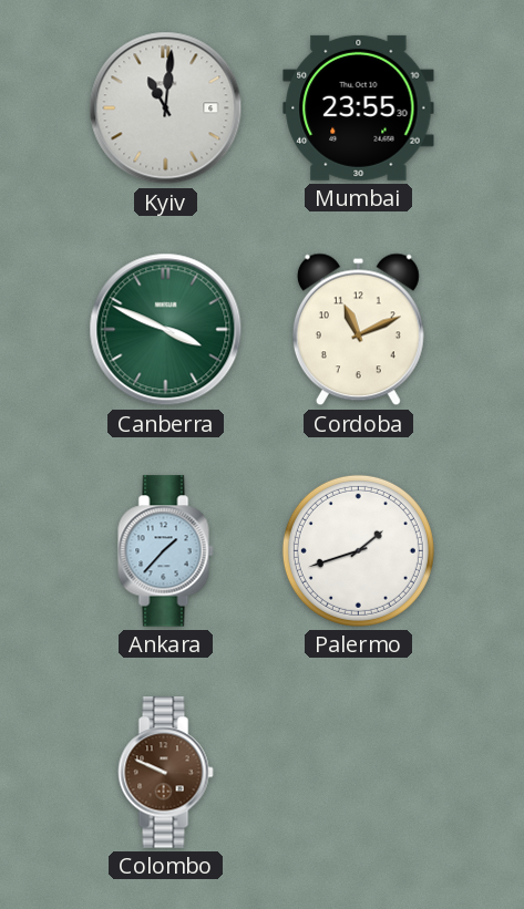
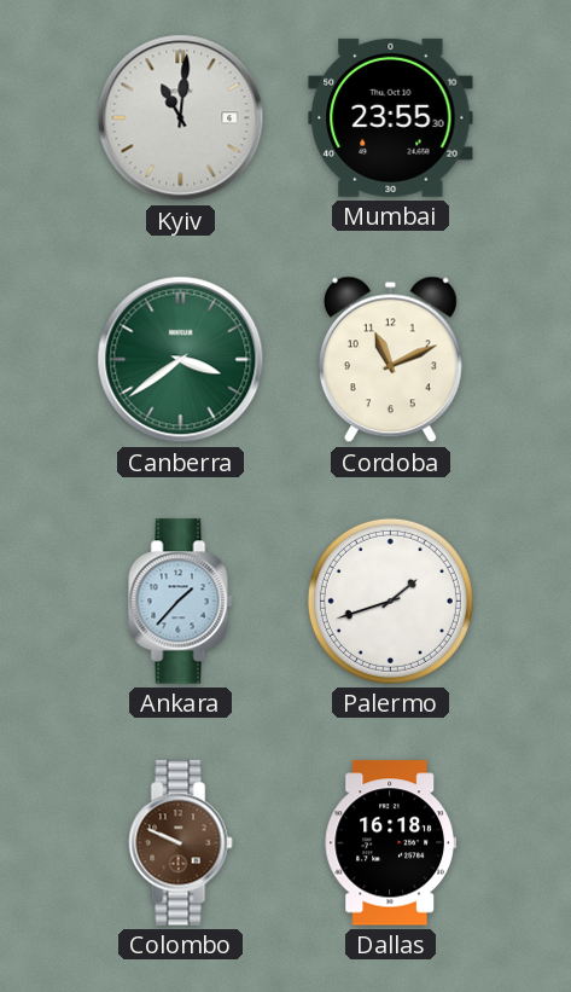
Canberra: 3:49 -> 3:39
Dallas: none -> 16:18
